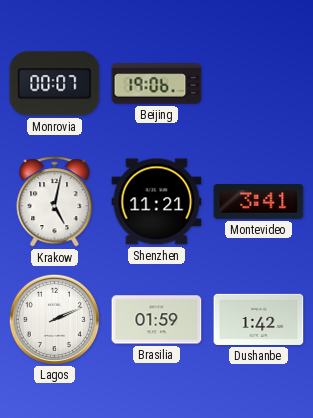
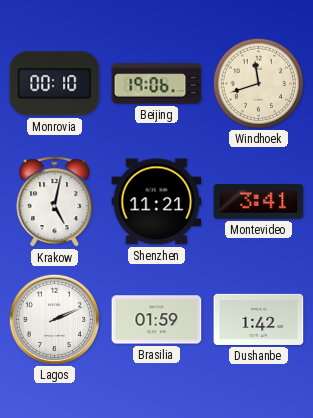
Monrovia: 00:07 -> 00:10
Windhoek: none -> 11:42
